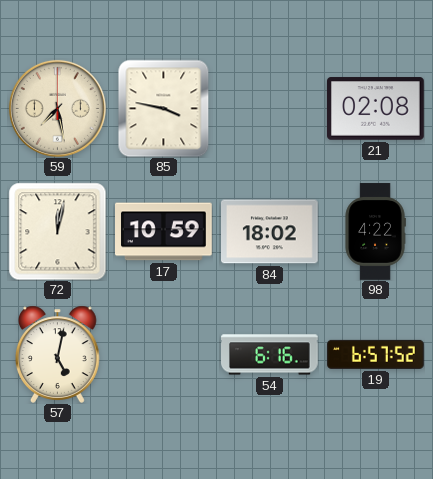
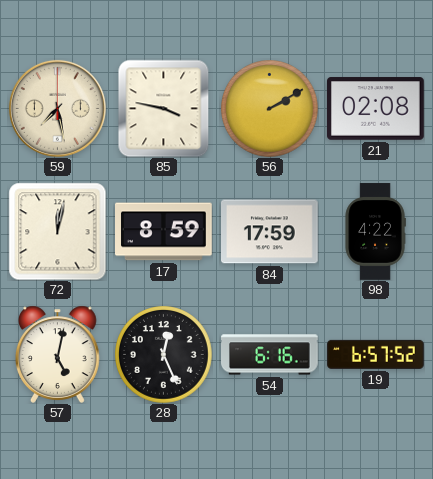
56: none -> 2:10
17: 10:59 -> 8:59
84: 18:02 -> 17:59
28: none -> 12:26
